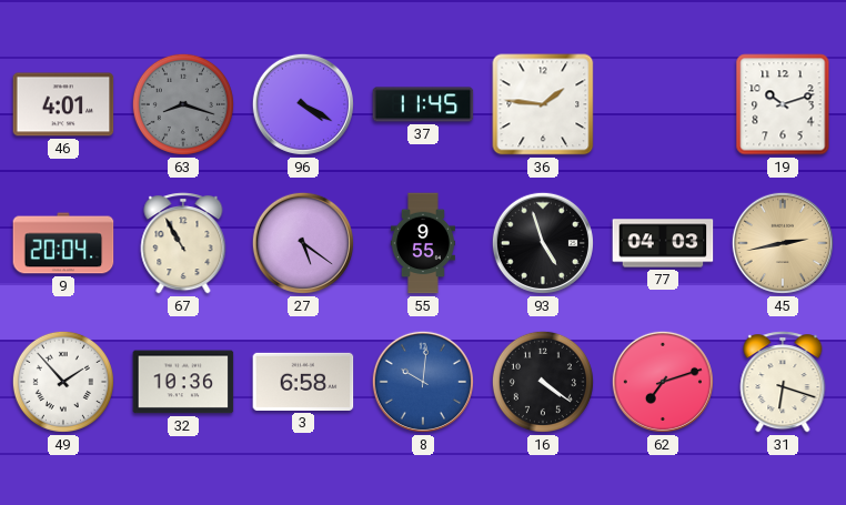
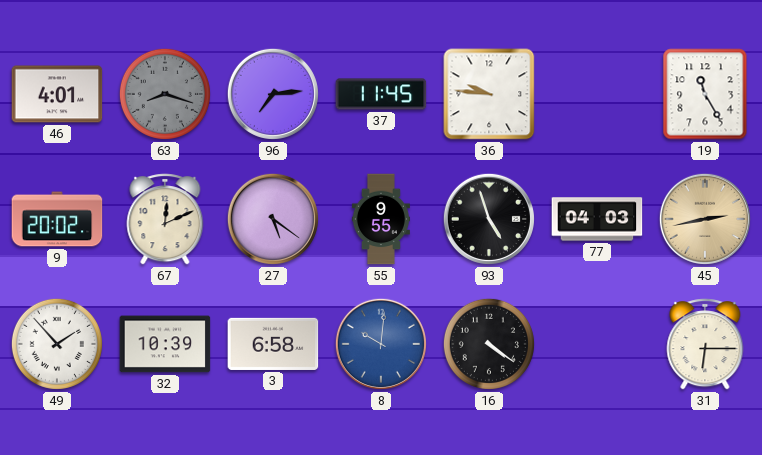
96: 4:20 -> 7:14
36: 1:46 -> 9:46
19: 10:12 -> 11:25
9: 20:04 -> 20:02
67: 10:55 -> 12:11
32: 10:36 -> 10:39
62: 7:12 -> none
31: 6:18 -> 6:15
